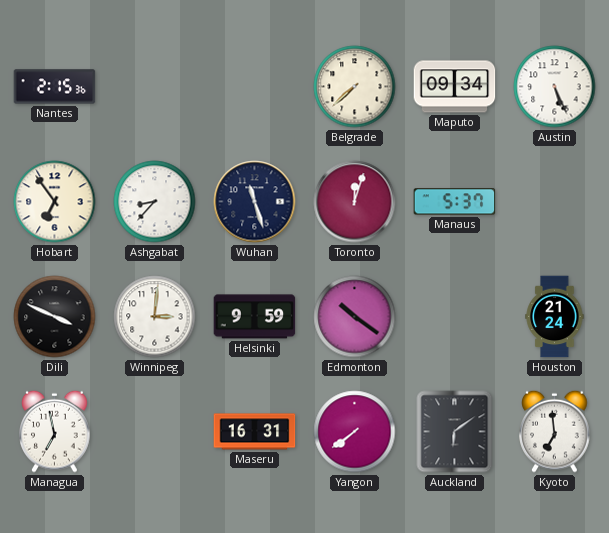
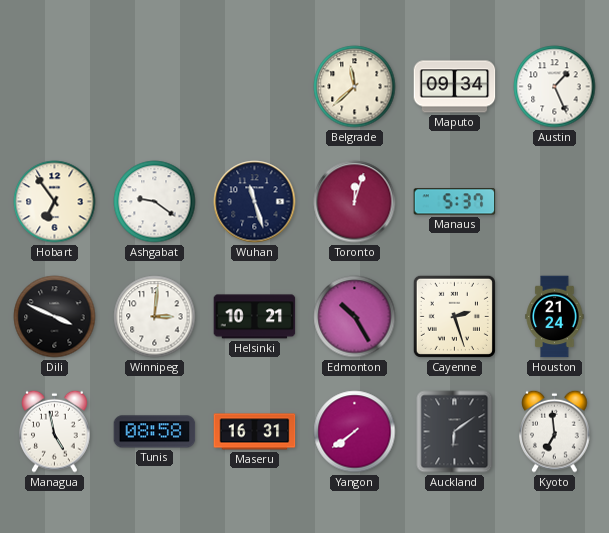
Nantes: 2:15 -> none
Belgrade: 7:38 -> 11:38
Austin: 5:26 -> 1:26
Ashgabat: 8:37 -> 9:21
Helsinki: 9:59 -> 10:21
Edmonton: 10:21 -> 10:25
Cayenne: none -> 2:27
Managua: 6:58 -> 4:58
Tunis: none -> 08:58
